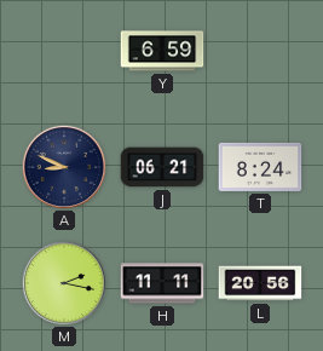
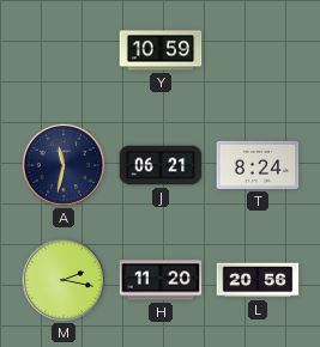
Y: 6:59 -> 10:59
A: 8:49 -> 11:32
H: 11:11 -> 11:20
